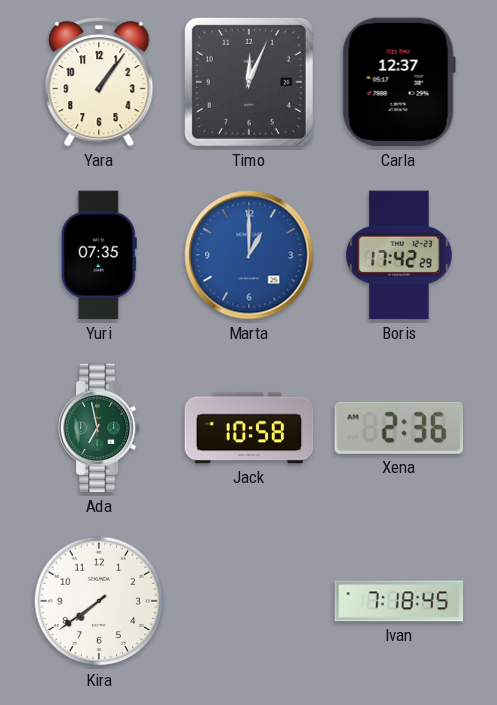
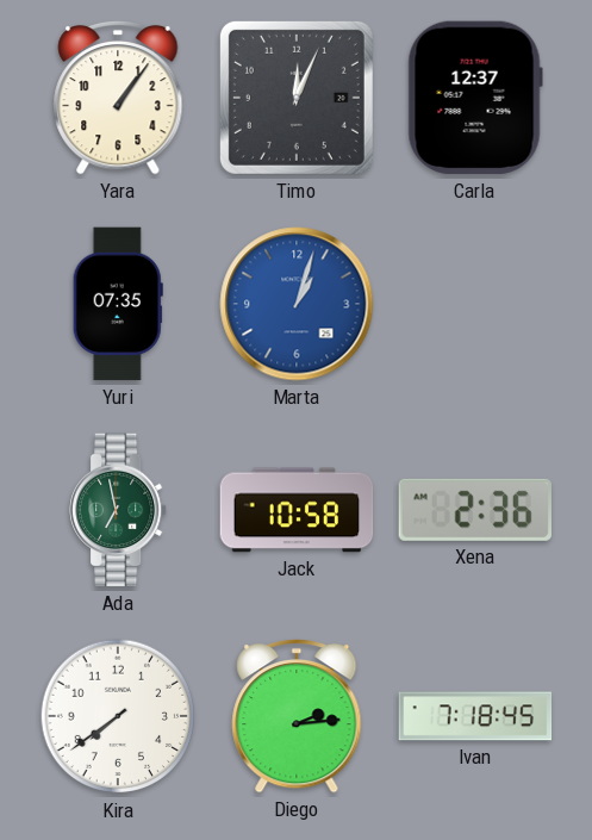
Marta: 1:00 -> 1:03
Boris: 17:42 -> none
Diego: none -> 2:14
